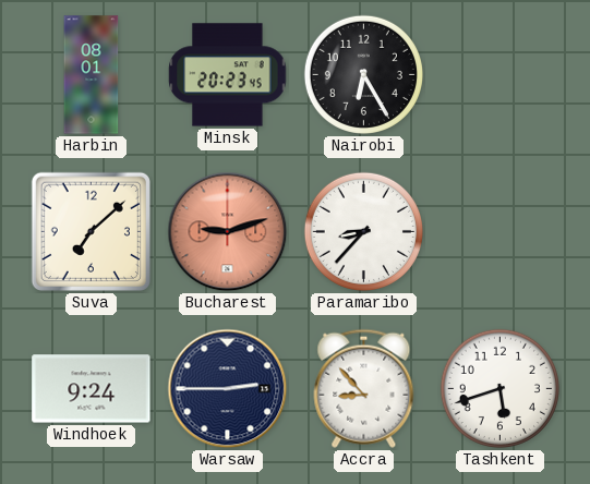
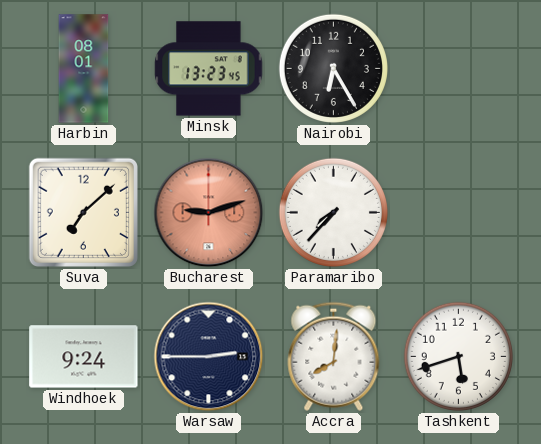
Minsk: 20:23 -> 13:23
Paramaribo: 8:37 -> 7:37
Accra: 8:53 -> 8:01
